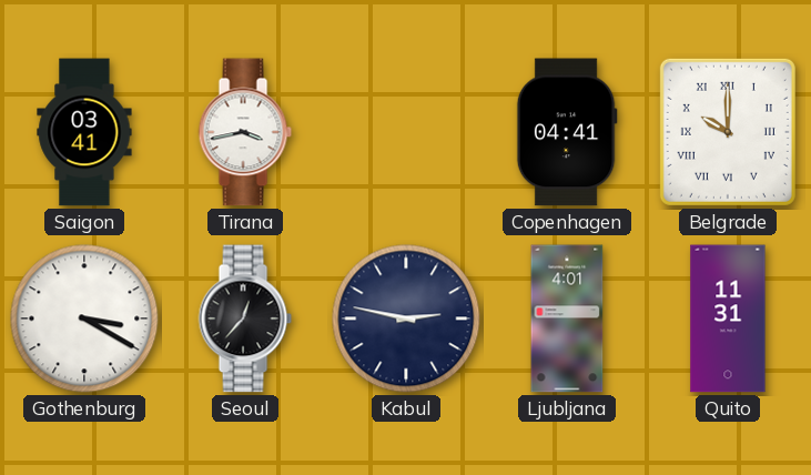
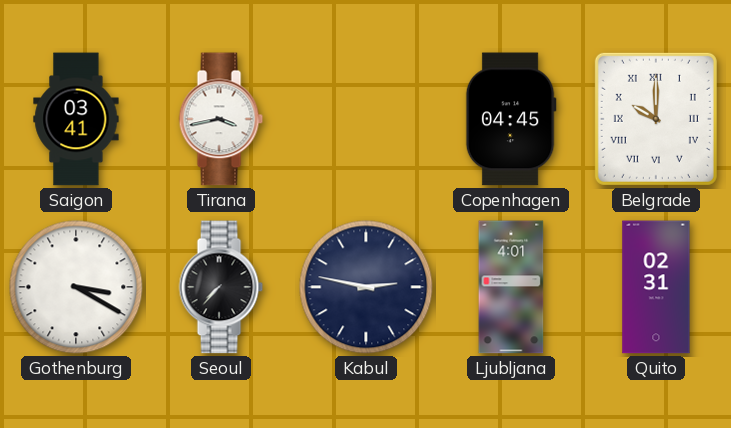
Copenhagen: 04:41 -> 04:45
Seoul: 12:37 -> 7:37
Quito: 11:31 -> 02:31
